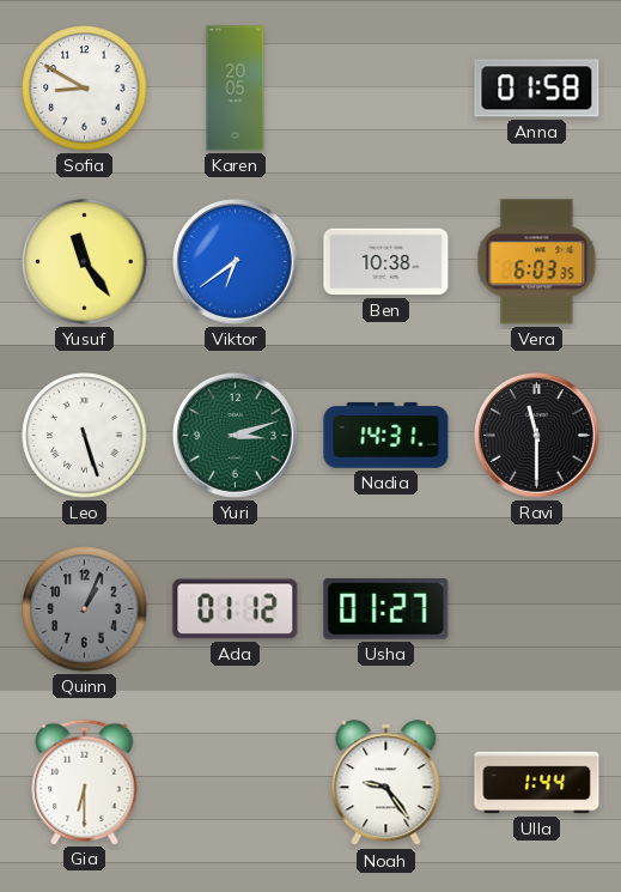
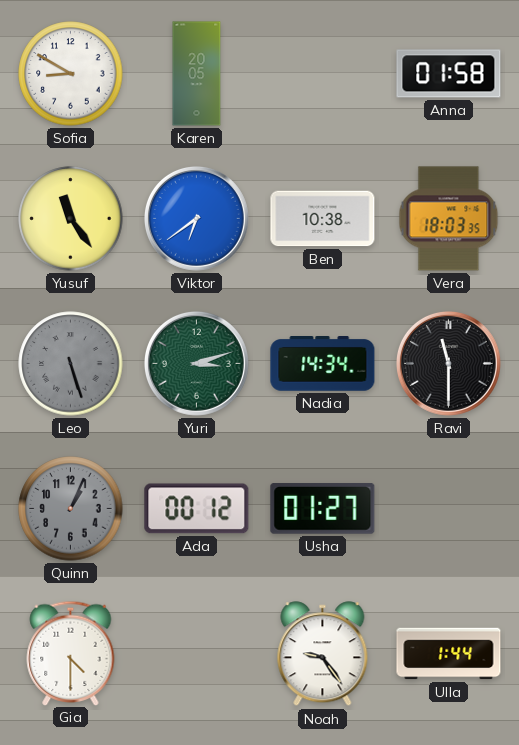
Vera: 6:03 -> 18:03
Leo dial: white -> grey
Nadia: 14:31 -> 14:34
Ada: 01:12 -> 00:12
Gia: 6:30 -> 4:30
